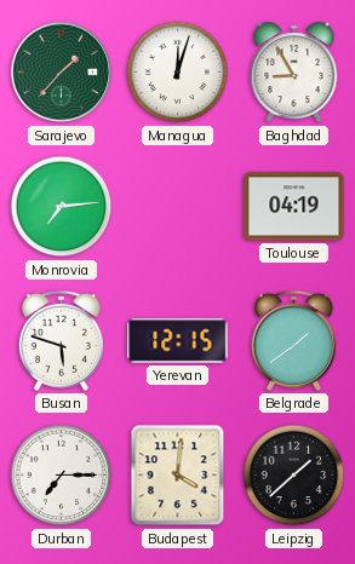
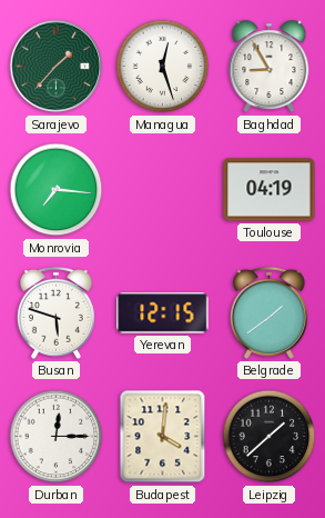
Managua: 12:03 -> 12:27
Monrovia: 7:14 -> 7:16
Durban: 7:15 -> 12:15
